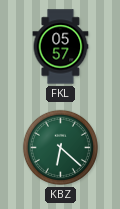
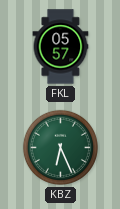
KBZ: 6:22 -> 6:26
